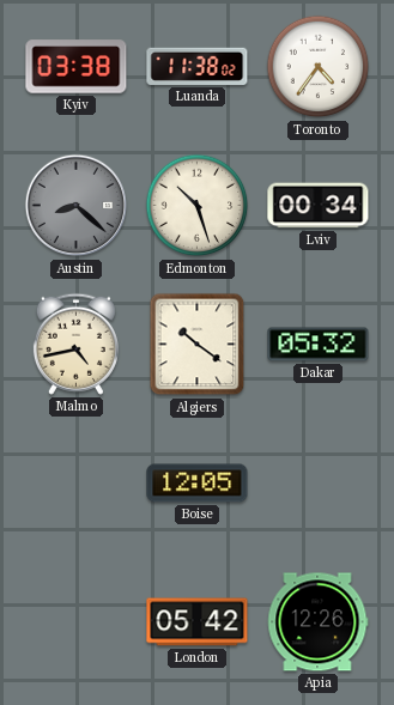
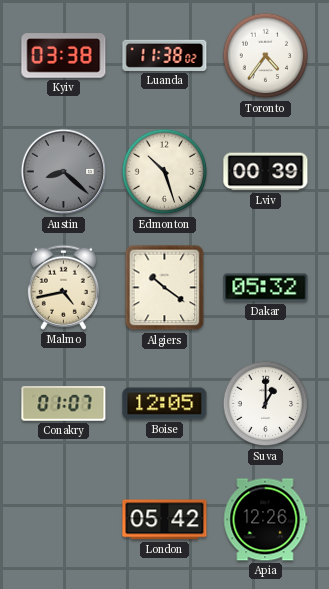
Lviv: 00:34 -> 00:39
Conakry: none -> 01:07
Suva: none -> 1:00
